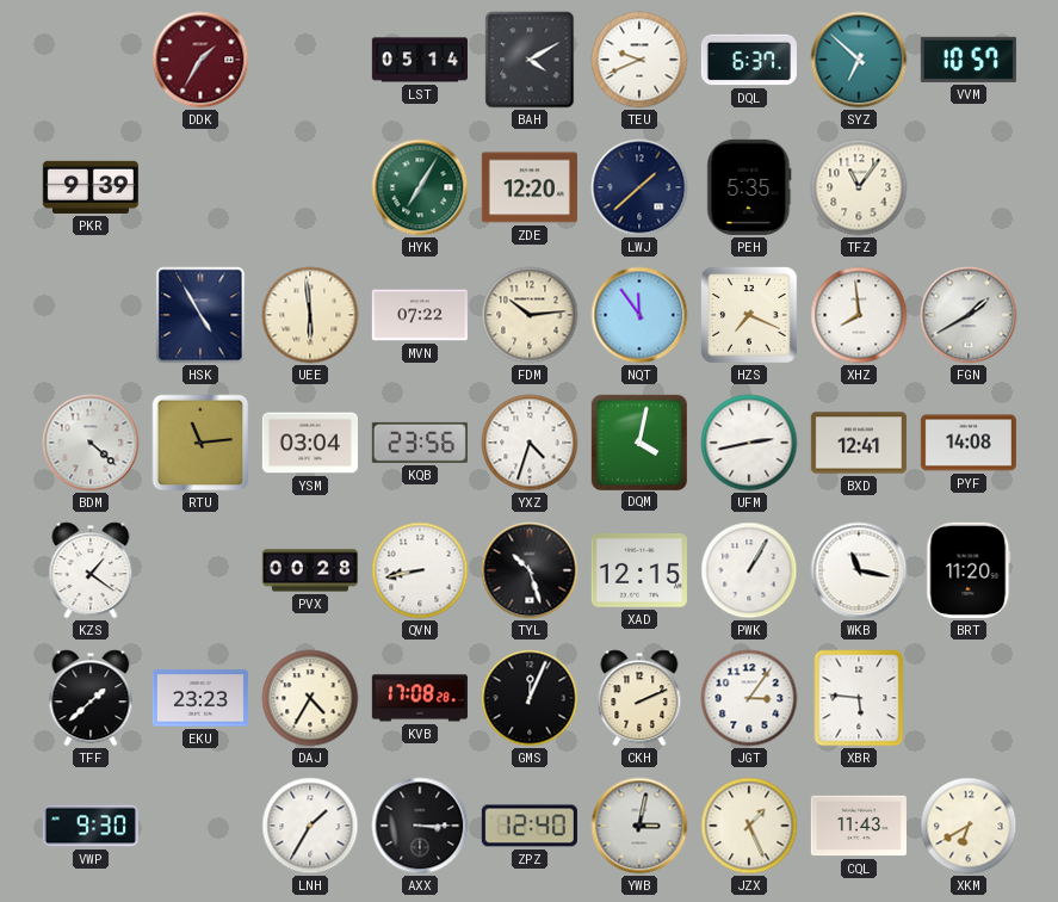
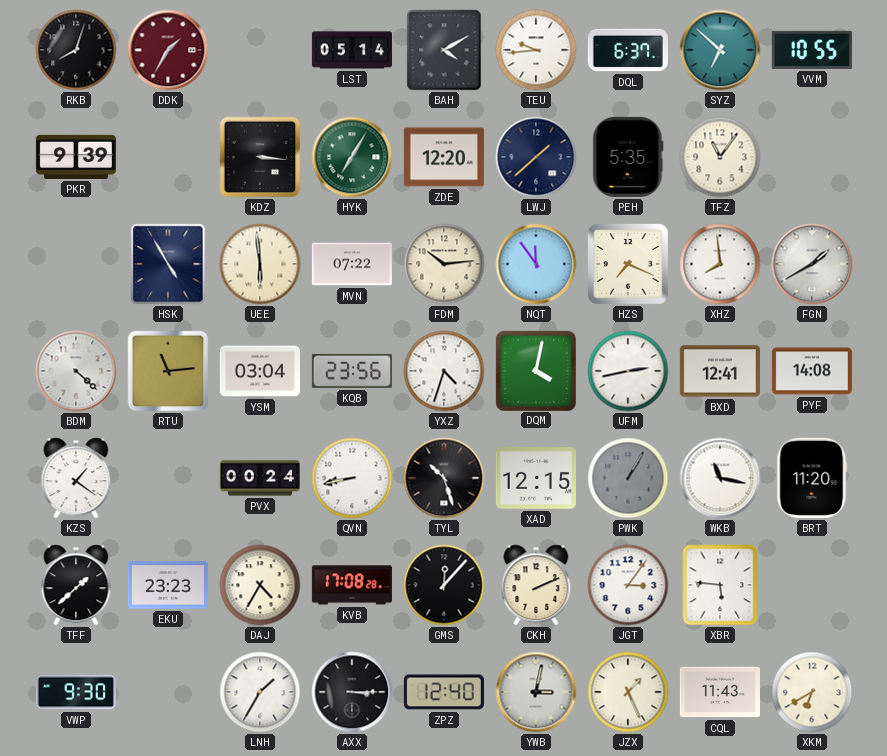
RKB: none -> 8:03
TEU: 9:41 -> 9:44
VVM: 10:57 -> 10:55
KDZ: none -> 3:16
PVX: 00:28 -> 00:24
PWK dial: white -> grey
GMS: 12:04 -> 12:07
